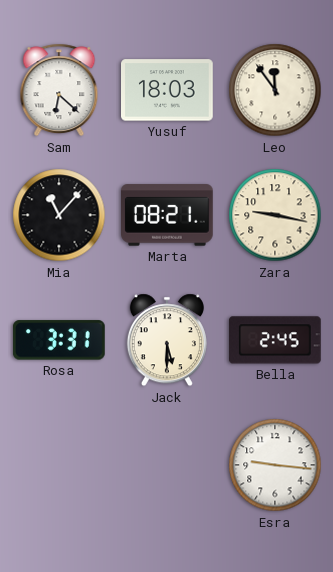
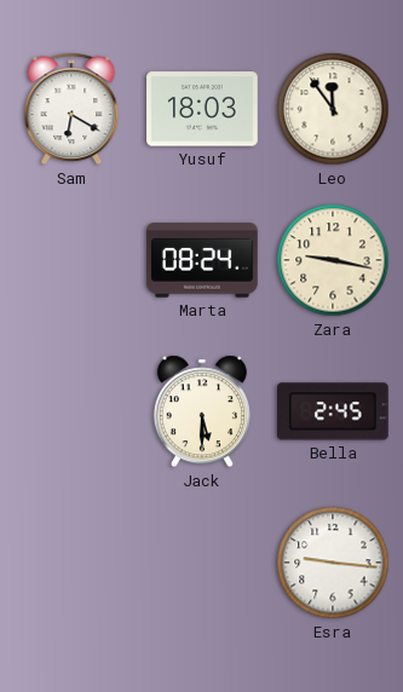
Sam: 6:22 -> 6:20
Mia: 11:07 -> none
Marta: 08:21 -> 08:24
Rosa: 3:31 -> none
